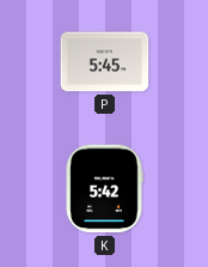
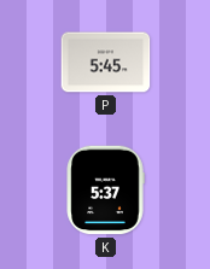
K: 5:42 -> 5:37
